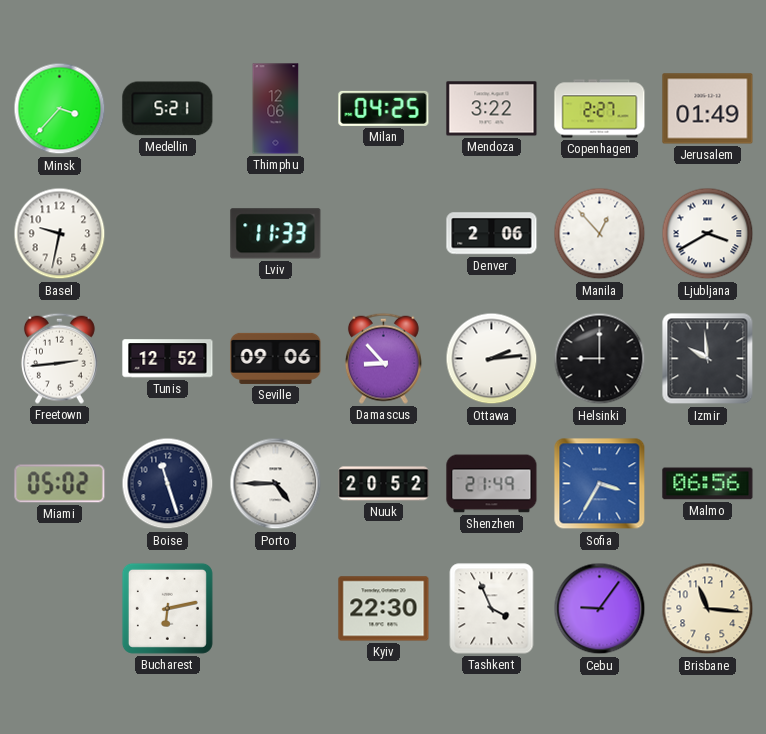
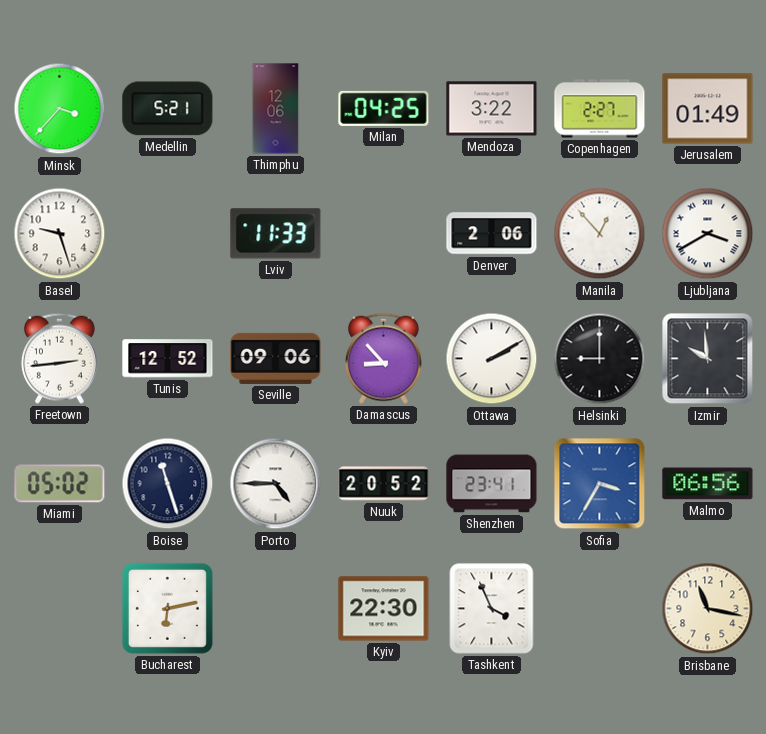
Basel: 9:32 -> 9:27
Ottawa: 2:14 -> 2:10
Shenzhen: 21:49 -> 23:41
Cebu: 9:06 -> none
Brisbane: 11:16 -> 11:17
